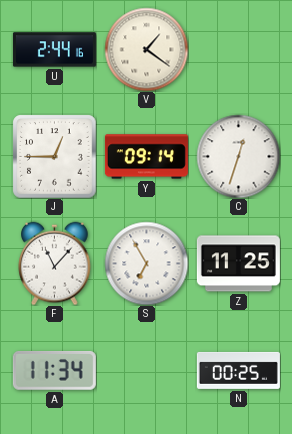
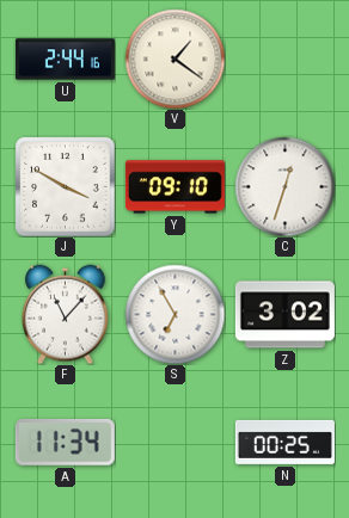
J: 12:45 -> 3:50
Y: 09:14 -> 09:10
Z: 11:25 -> 3:02
